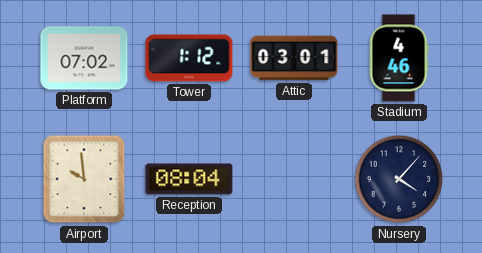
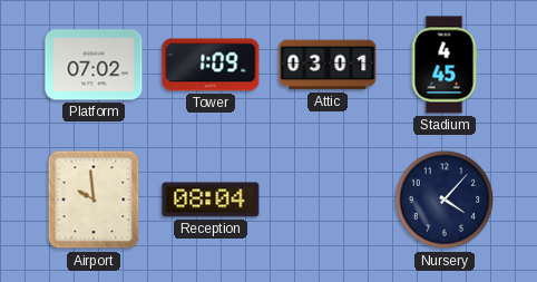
Tower: 1:12 -> 1:09
Stadium: 4:46 -> 4:45
